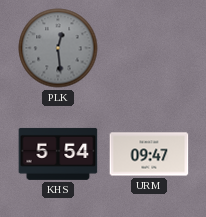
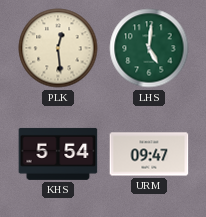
PLK dial: grey -> cream
LHS: none -> 5:01
